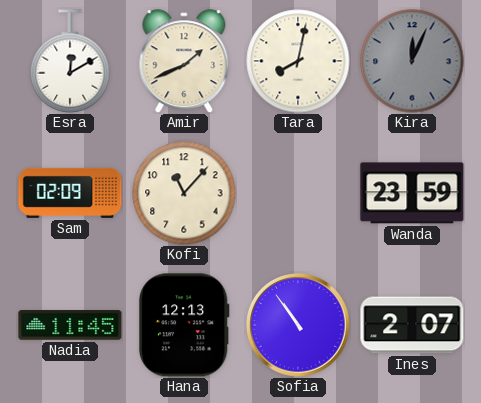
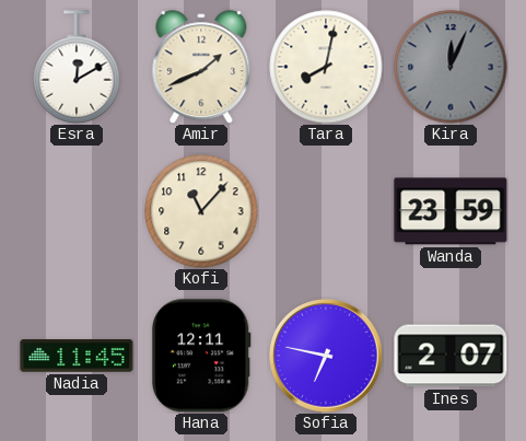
Sam: 02:09 -> none
Hana: 12:13 -> 12:11
Sofia: 10:54 -> 6:47
